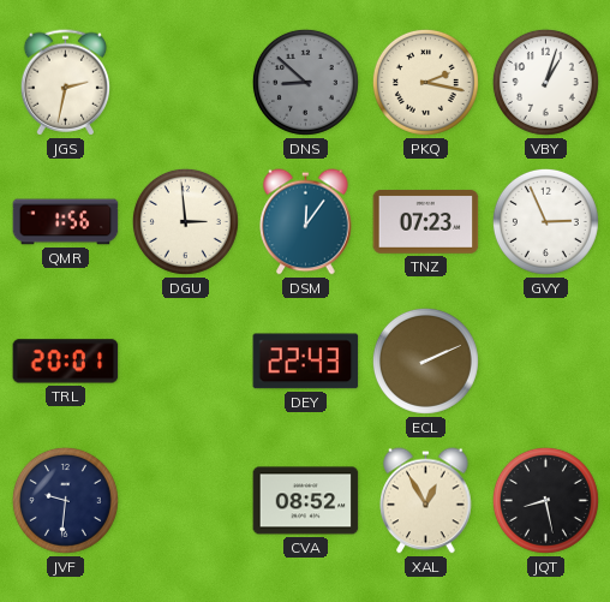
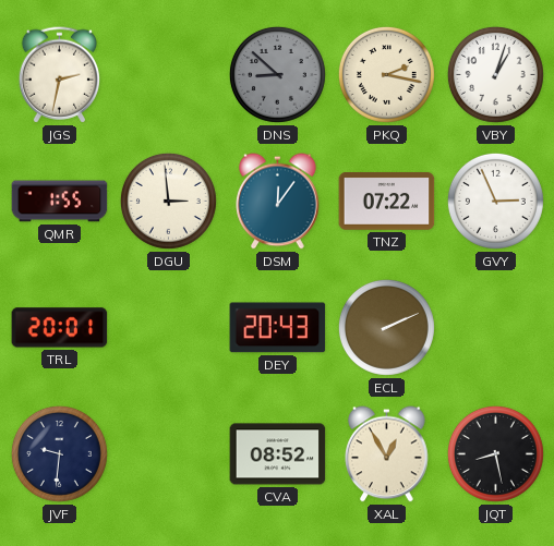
QMR: 1:56 -> 1:55
TNZ: 07:23 -> 07:22
DEY: 22:43 -> 20:43
